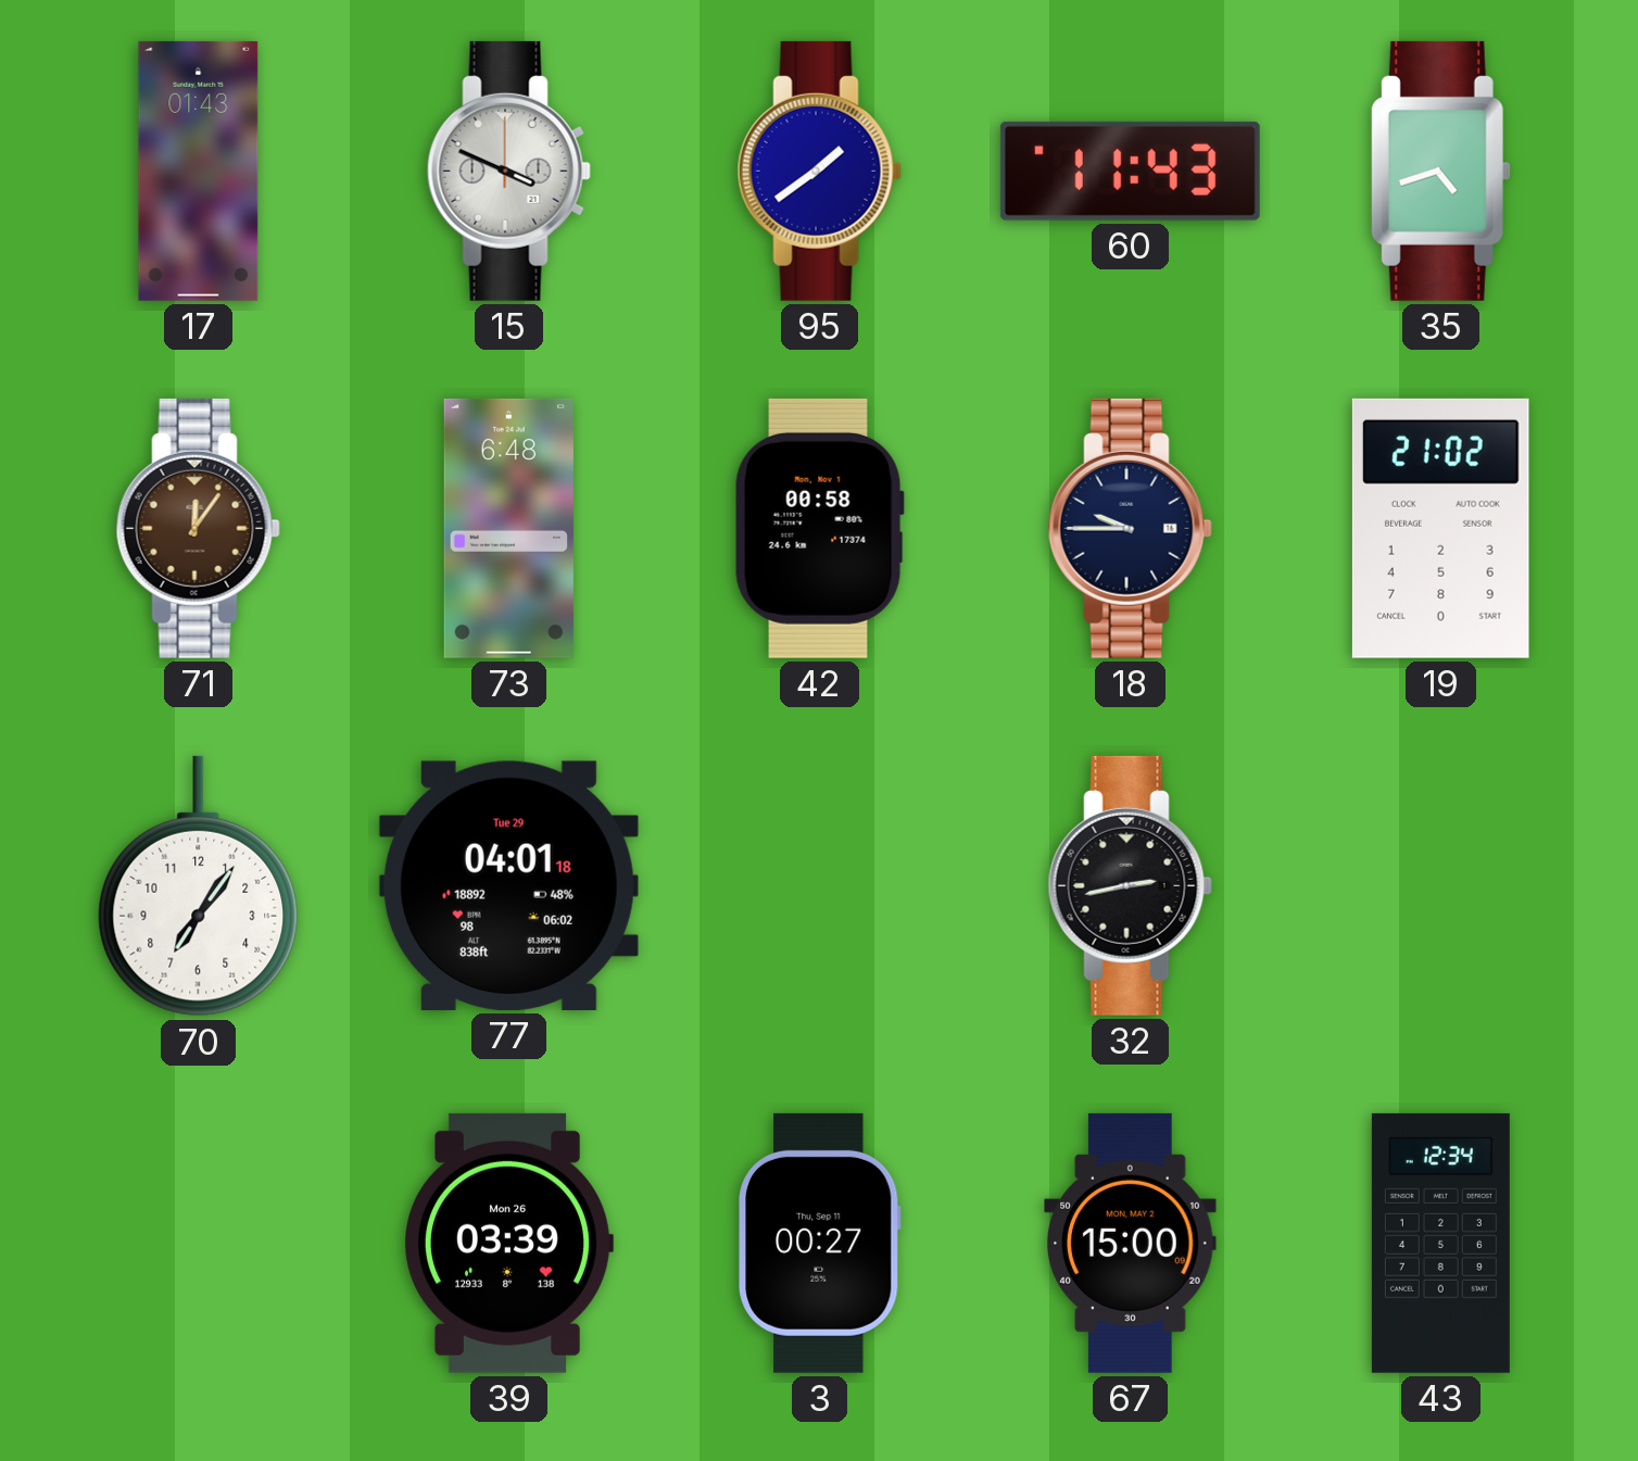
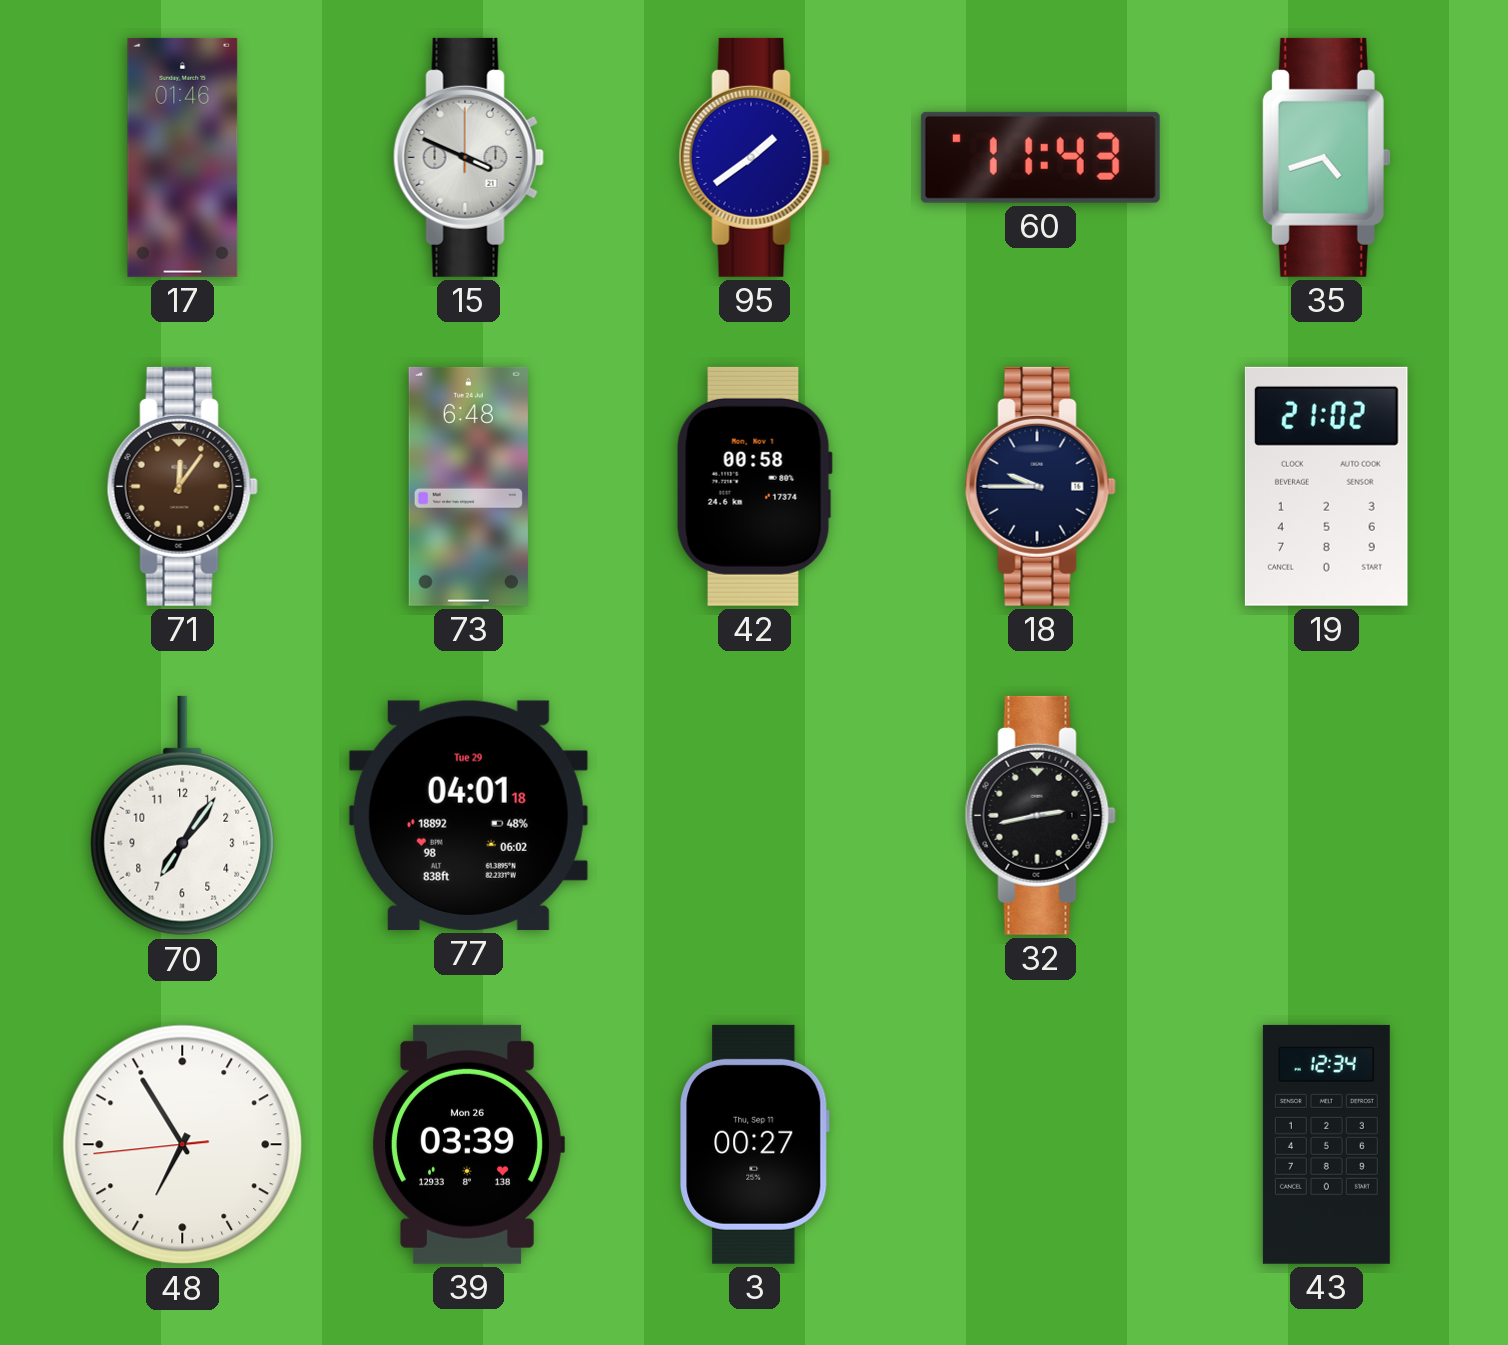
17: 01:43 -> 01:46
48: none -> 6:54
67: 15:00 -> none
